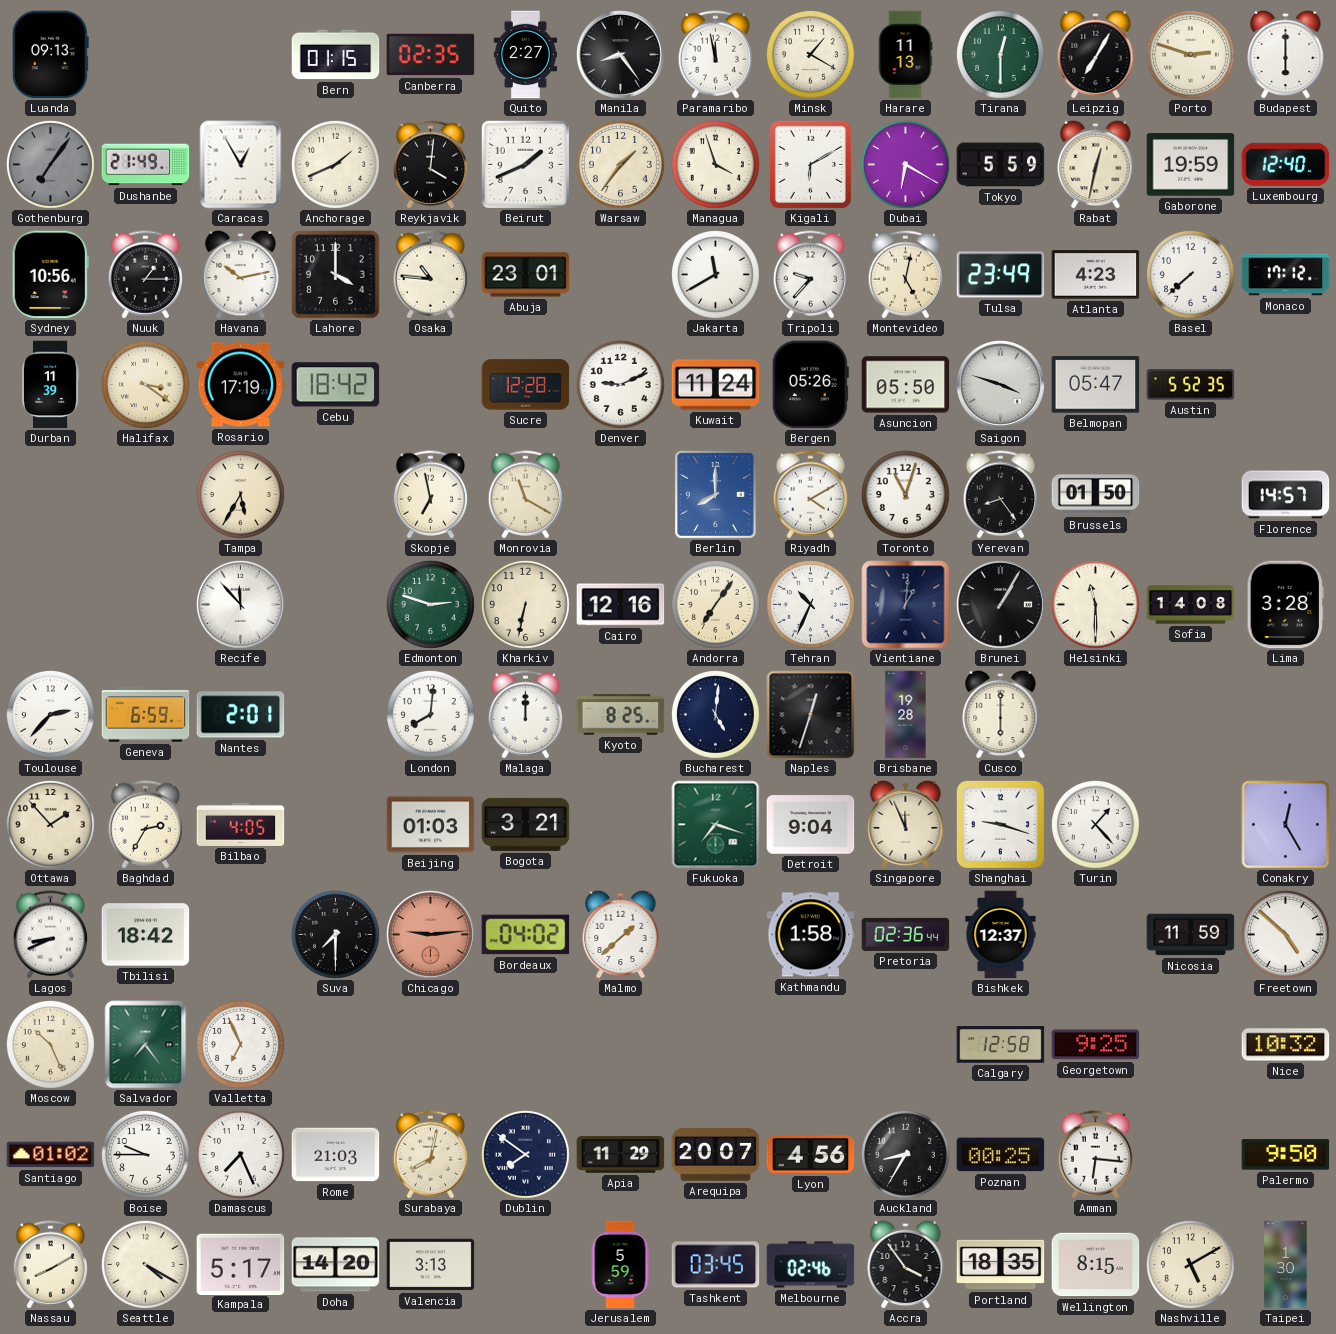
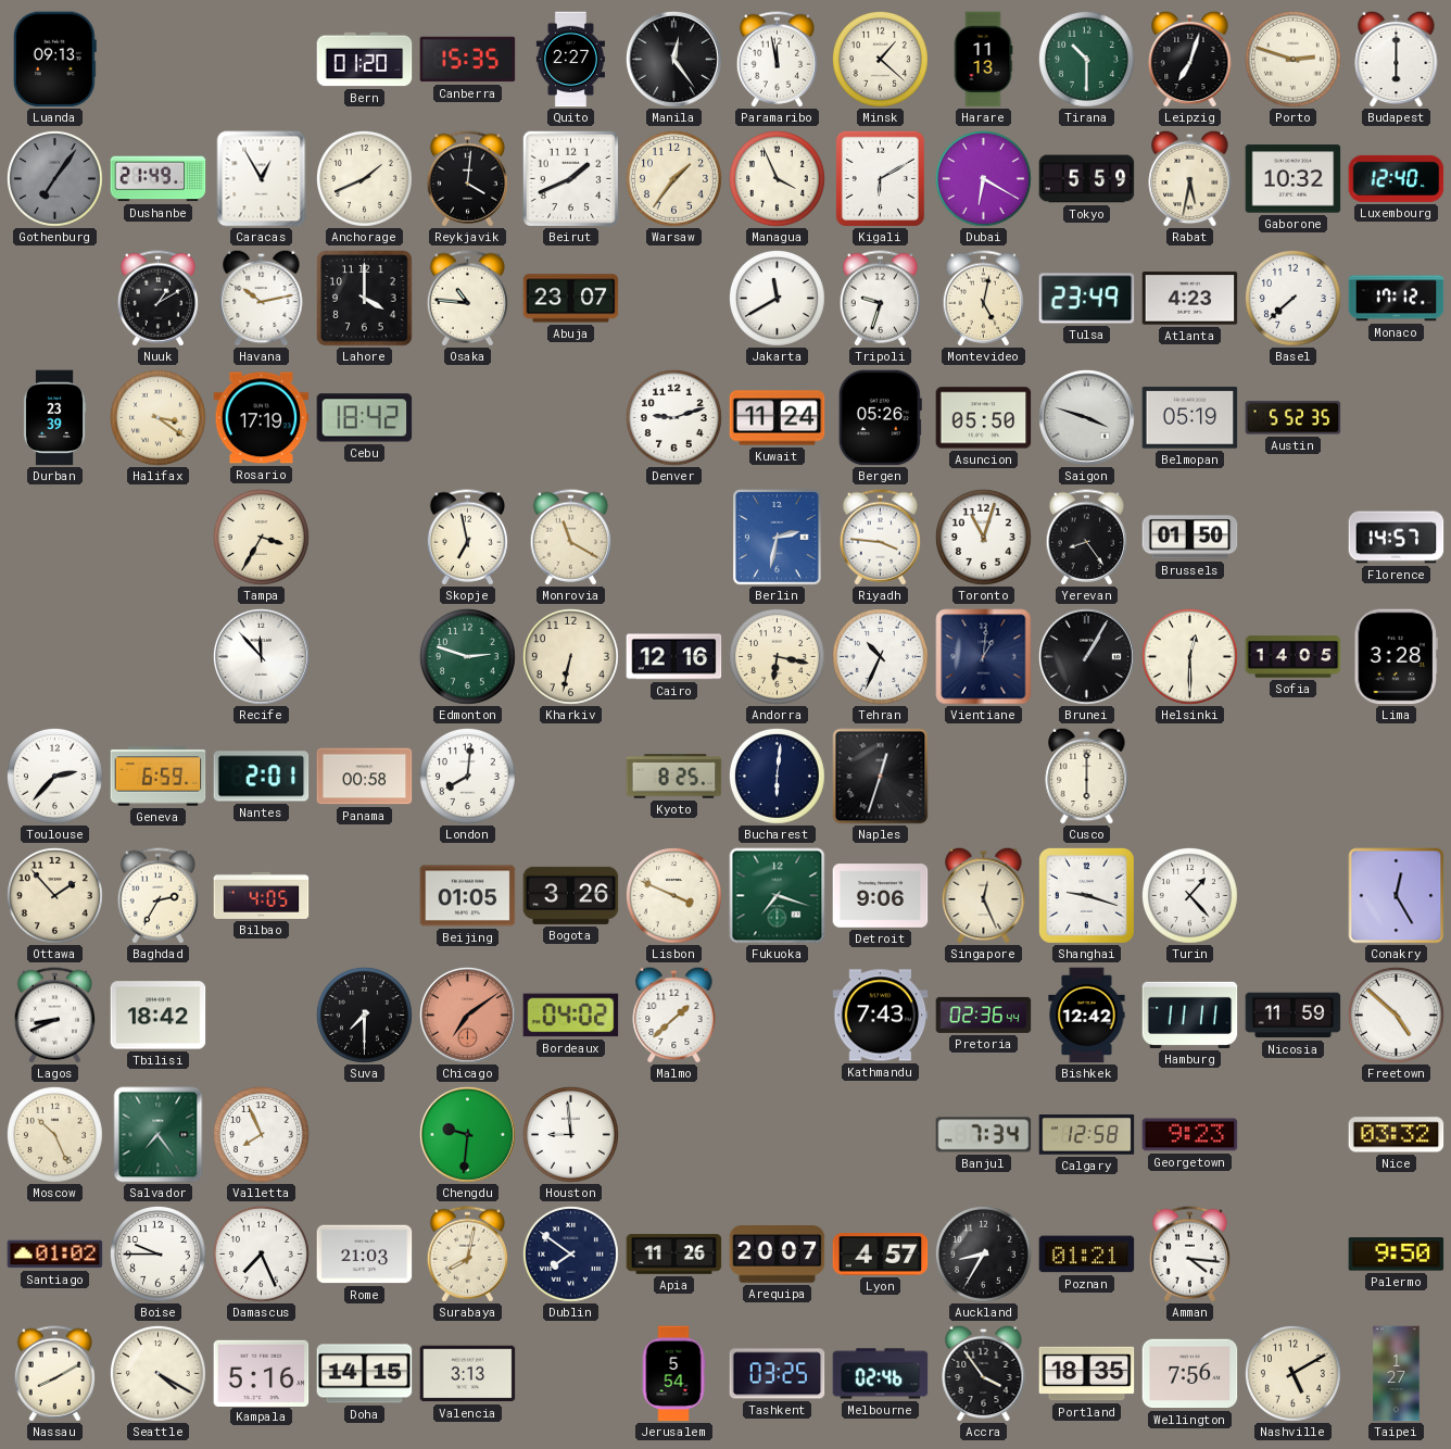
Bern: 01:15 -> 01:20
Canberra: 02:35 -> 15:35
Manila: 8:24 -> 12:24
Minsk: 1:20 -> 1:22
Tirana: 12:30 -> 10:30
Leipzig: 7:05 -> 7:03
Managua: 3:57 -> 3:56
Rabat: 12:32 -> 5:32
Gaborone: 19:59 -> 10:32
Sydney: 10:56 -> none
Nuuk: 1:15 -> 1:10
Abuja: 23:01 -> 23:07
Tripoli: 9:37 -> 9:33
Durban: 11:39 -> 23:39
Sucre: 12:28 -> none
Denver: 9:11 -> 9:12
Belmopan: 05:47 -> 05:19
Tampa: 5:35 -> 3:35
Berlin: 8:00 -> 2:32
Riyadh: 4:10 -> 3:46
Andorra: 7:06 -> 6:17
Helsinki: 11:30 -> 12:30
Sofia: 14:08 -> 14:05
Panama: none -> 00:58
Malaga: 12:00 -> none
Bucharest: 5:01 -> 6:01
Brisbane: 19:28 -> none
Beijing: 01:03 -> 01:05
Bogota: 3:21 -> 3:26
Lisbon: none -> 3:49
Detroit: 9:04 -> 9:06
Singapore: 11:56 -> 12:26
Chicago: 9:14 -> 7:09
Kathmandu: 1:58 -> 7:43
Bishkek: 12:37 -> 12:42
Hamburg: none -> 11:11
Valletta: 6:56 -> 7:56
Chengdu: none -> 9:31
Houston: none -> 8:59
Banjul: none -> 7:34
Georgetown: 9:25 -> 9:23
Nice: 10:32 -> 03:32
Apia: 11:29 -> 11:26
Lyon: 4:56 -> 4:57
Poznan: 00:25 -> 01:21
Amman: 6:16 -> 4:16
Kampala: 5:17 -> 5:16
Doha: 14:20 -> 14:15
Jerusalem: 5:59 -> 5:54
Tashkent: 03:45 -> 03:25
Wellington: 8:15 -> 7:56
Taipei: 1:30 -> 1:27
